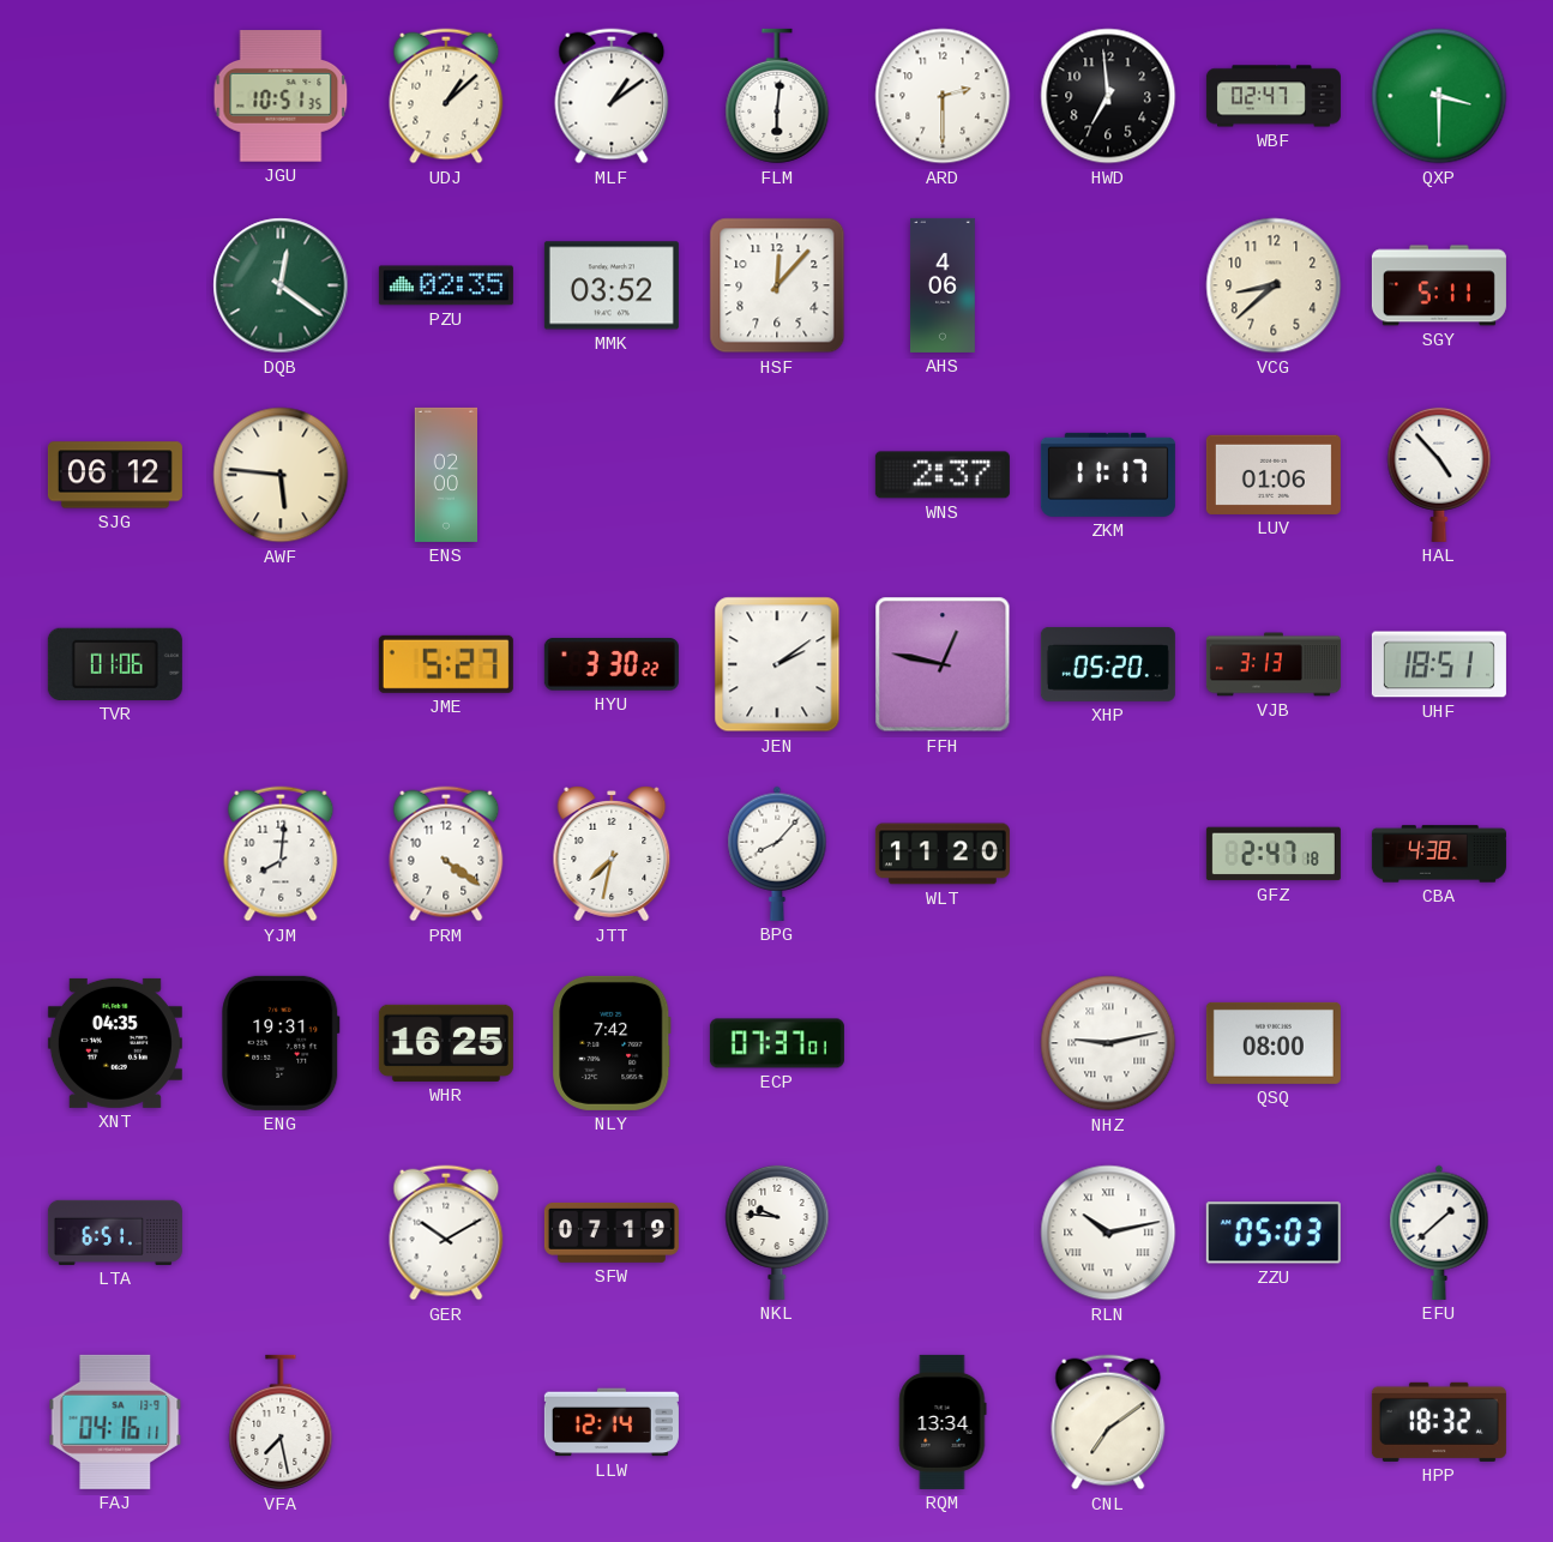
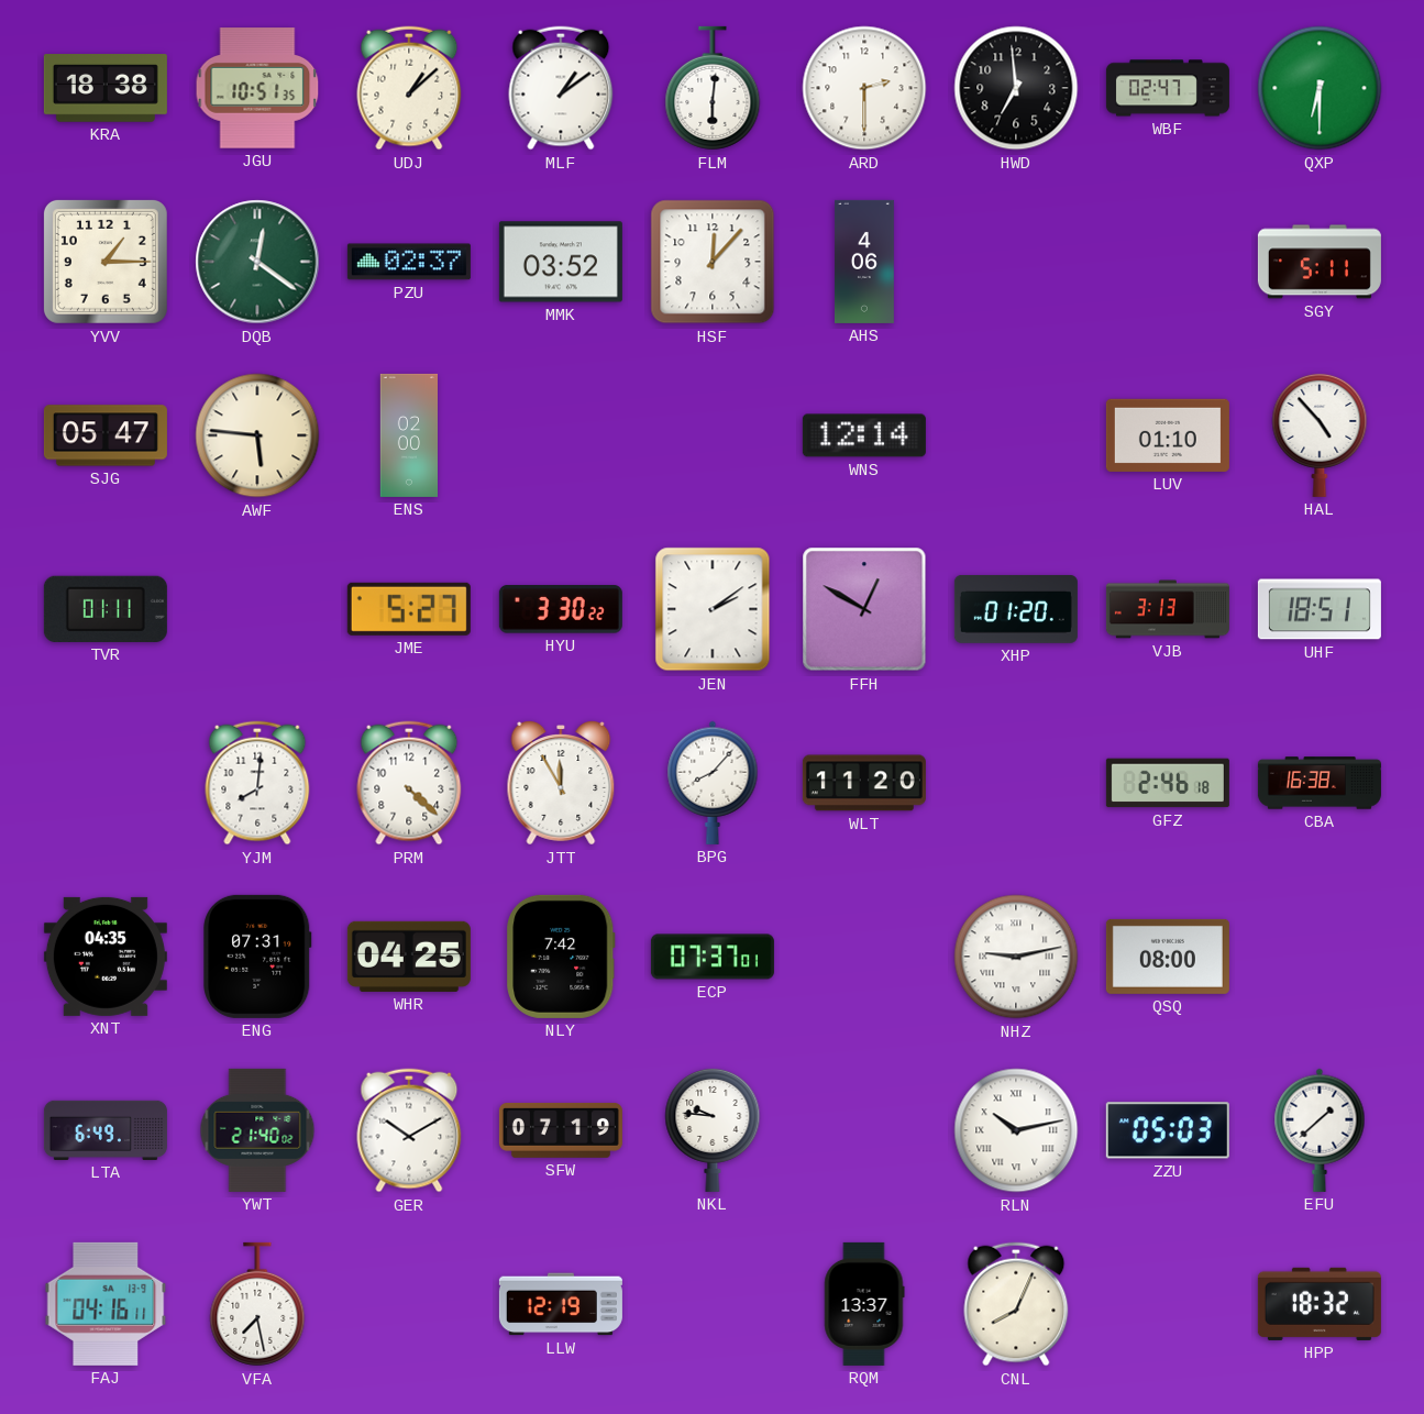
KRA: none -> 18:38
QXP: 3:30 -> 6:30
YVV: none -> 1:15
PZU: 02:35 -> 02:37
VCG: 8:38 -> none
SJG: 06:12 -> 05:47
WNS: 2:37 -> 12:14
ZKM: 11:17 -> none
LUV: 01:06 -> 01:10
TVR: 01:06 -> 01:11
FFH: 12:47 -> 12:50
XHP: 05:20 -> 01:20
PRM: 4:21 -> 4:22
JTT: 7:32 -> 11:55
GFZ: 2:47 -> 2:46
CBA: 4:38 -> 16:38
ENG: 19:31 -> 07:31
WHR: 16:25 -> 04:25
LTA: 6:51 -> 6:49
YWT: none -> 21:40
LLW: 12:14 -> 12:19
RQM: 13:34 -> 13:37
CNL: 7:09 -> 8:04
